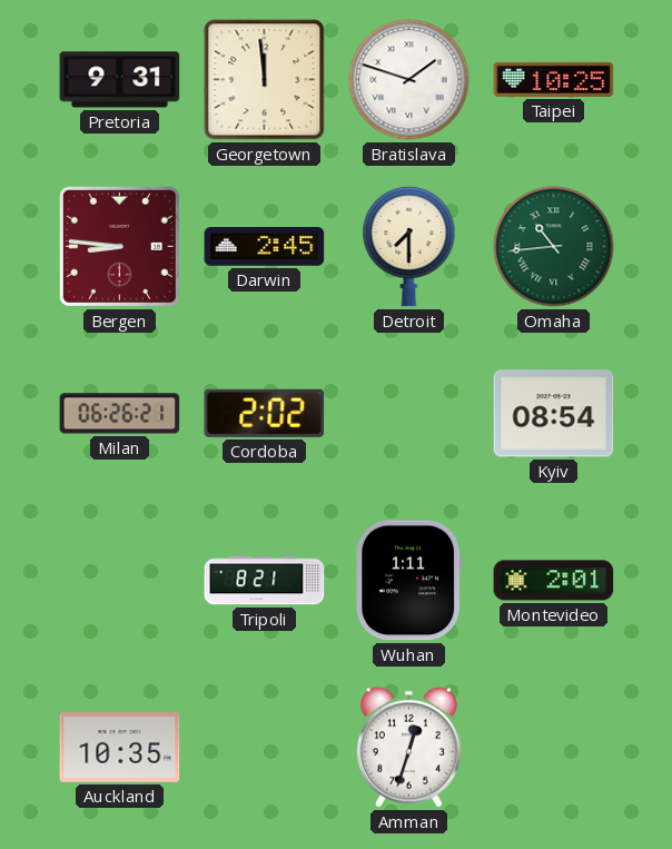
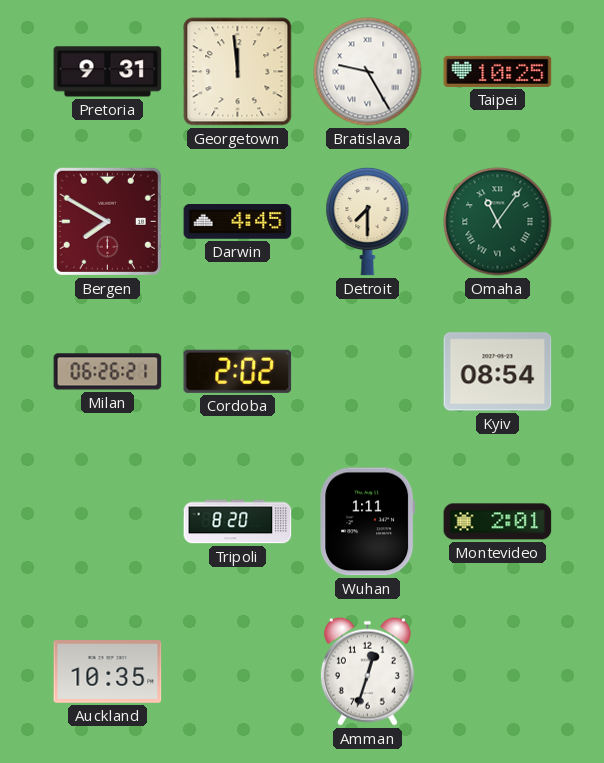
Bratislava: 1:48 -> 9:25
Bergen: 8:46 -> 7:50
Darwin: 2:45 -> 4:45
Omaha: 10:44 -> 11:06
Tripoli: 8:21 -> 8:20
